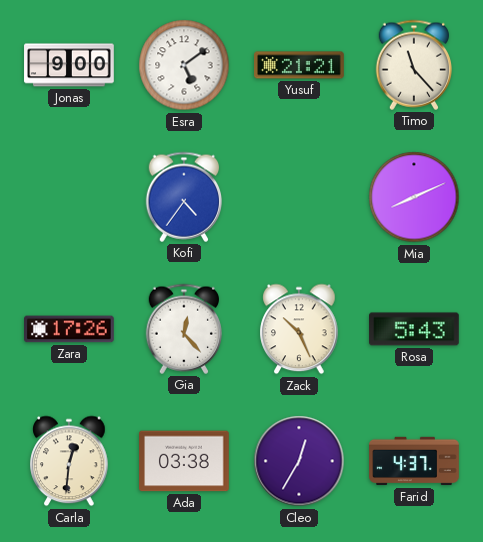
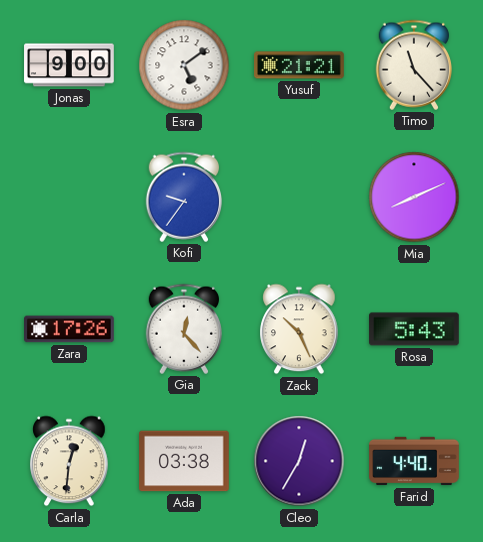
Kofi: 4:36 -> 9:36
Farid: 4:37 -> 4:40
